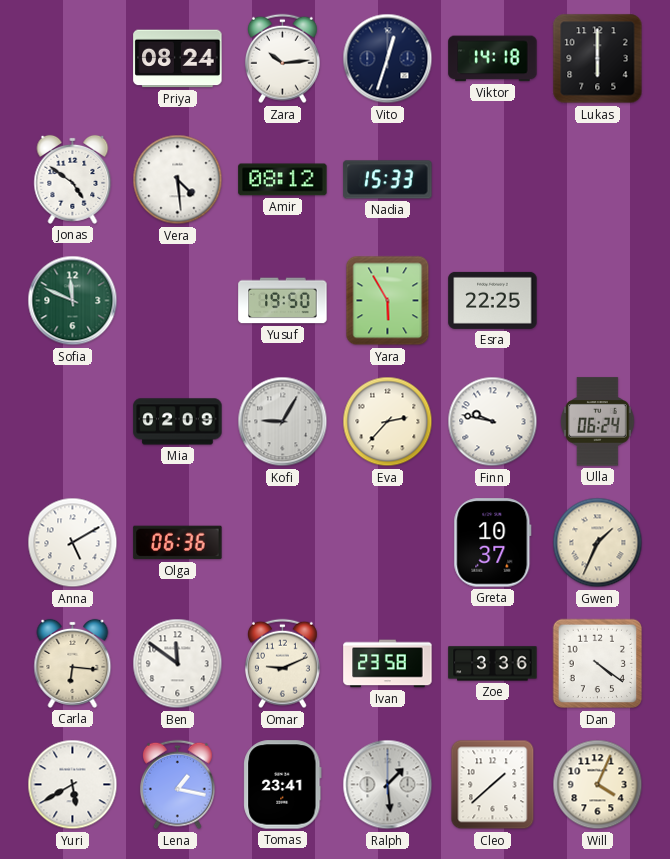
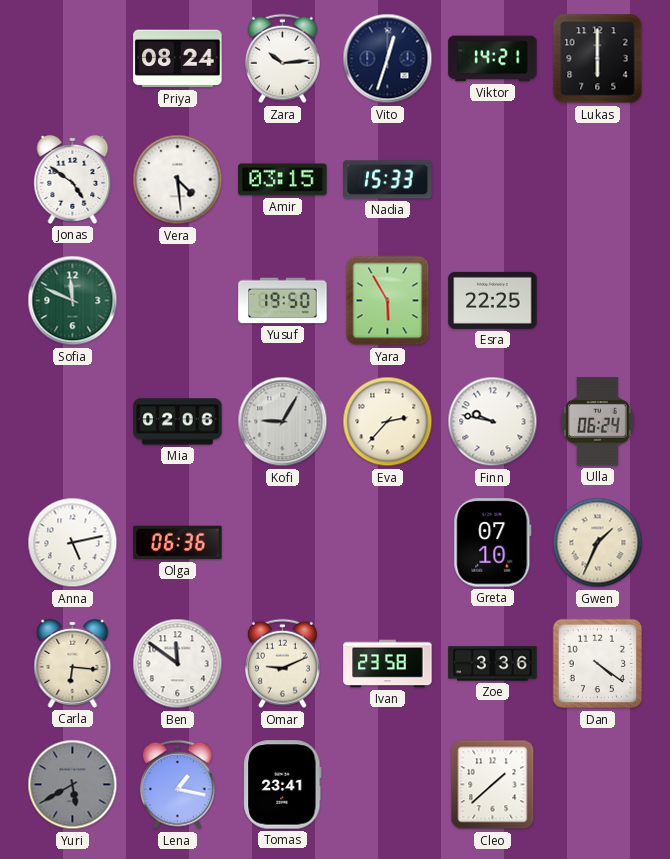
Viktor: 14:18 -> 14:21
Amir: 08:12 -> 03:15
Mia: 02:09 -> 02:06
Anna: 5:10 -> 5:13
Greta: 10:37 -> 07:10
Yuri dial: white -> grey
Ralph: 1:29 -> none
Will: 4:04 -> none
